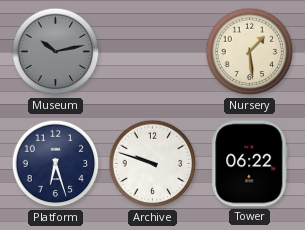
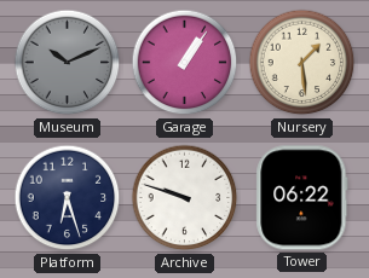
Museum: 10:13 -> 10:11
Garage: none -> 1:06
